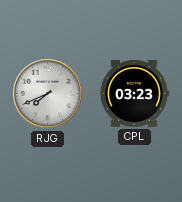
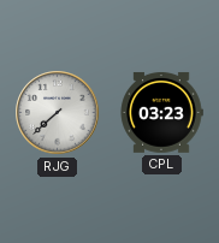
RJG: 7:41 -> 7:38
